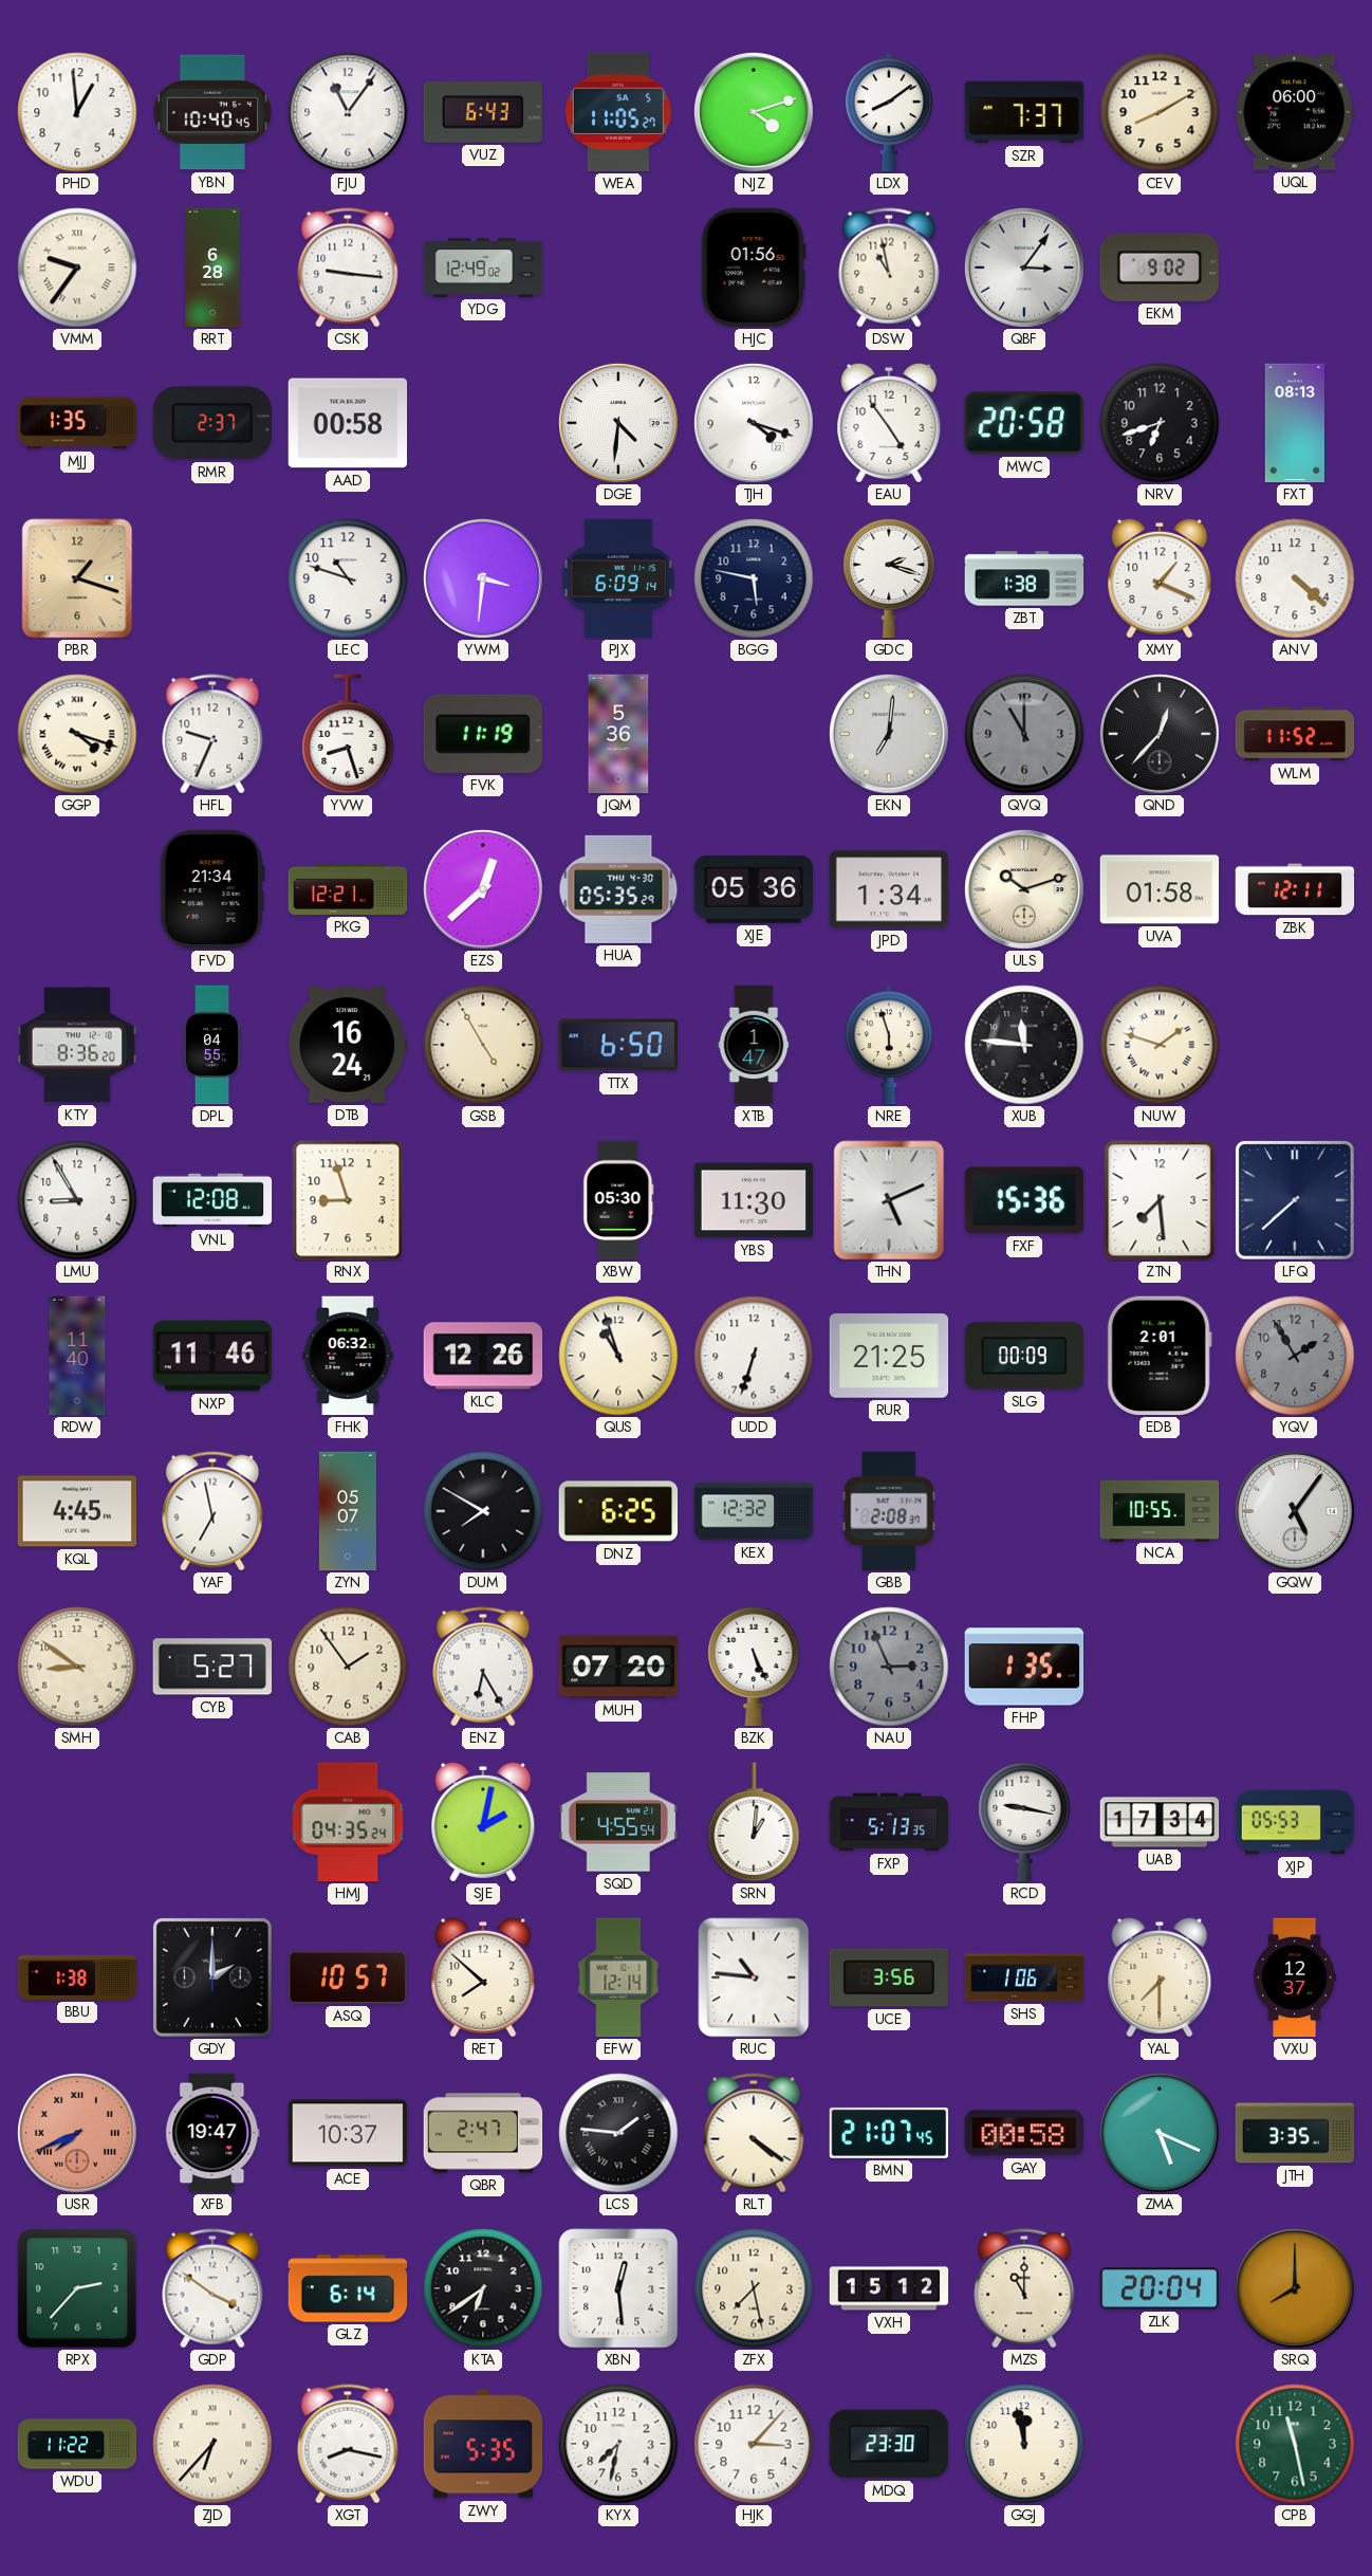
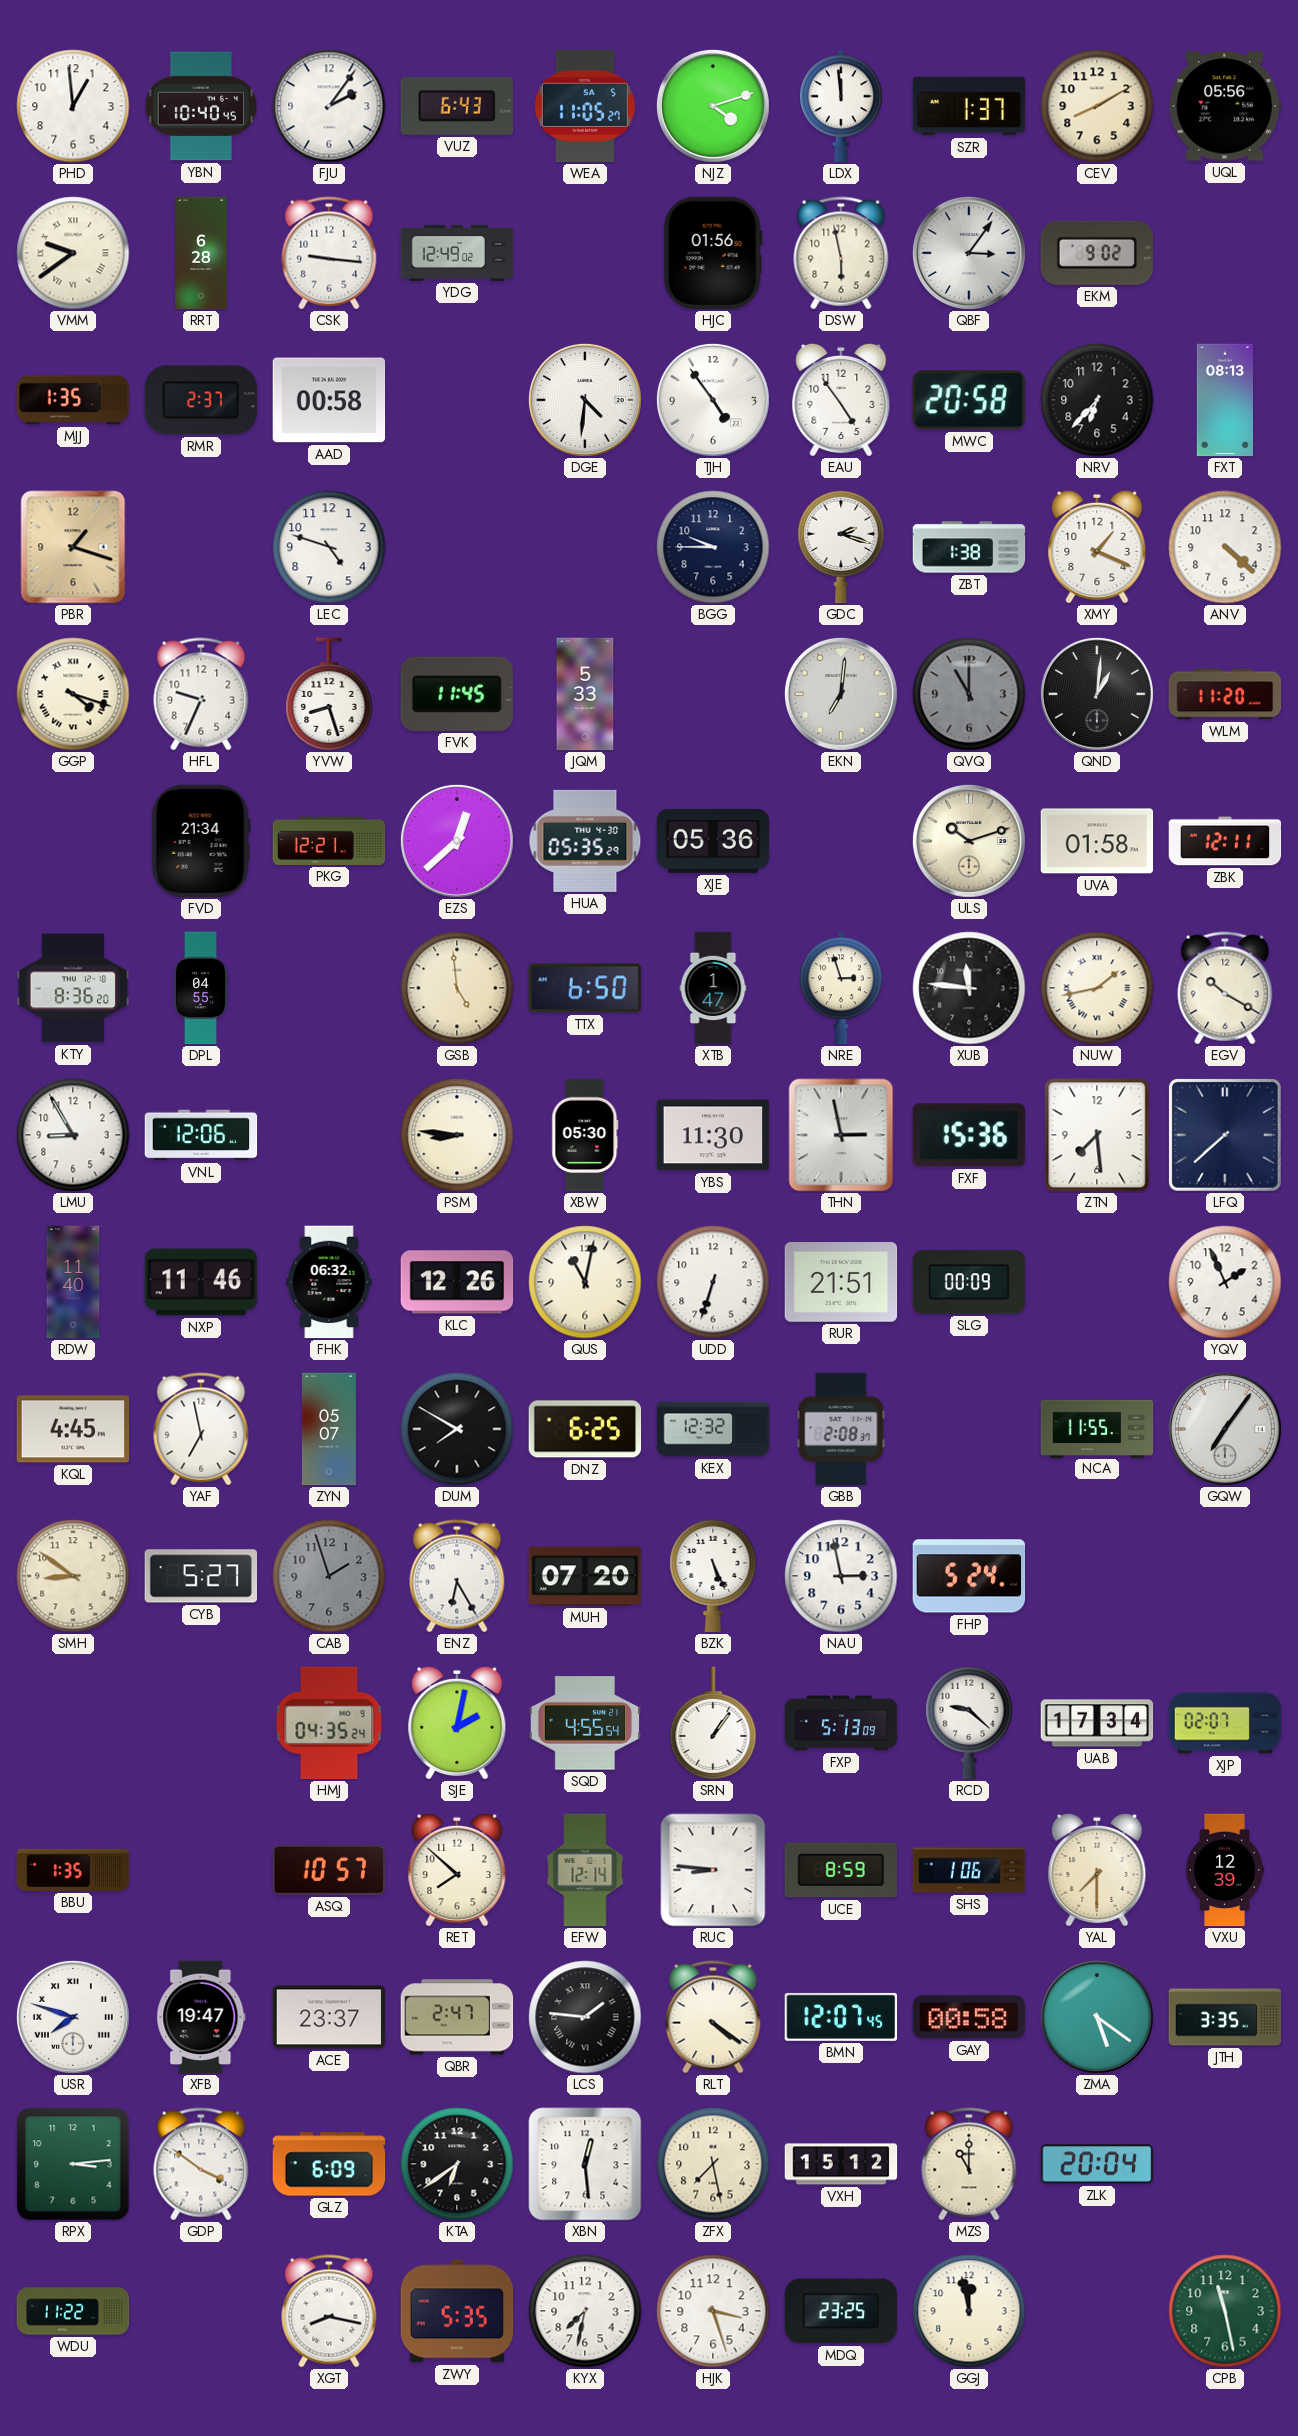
FJU: 11:06 -> 2:06
LDX: 8:09 -> 11:59
SZR: 7:37 -> 1:37
UQL: 06:00 -> 05:56
VMM: 9:36 -> 9:39
DSW: 10:58 -> 5:58
TJH: 4:18 -> 4:54
NRV: 6:42 -> 6:37
LEC: 10:48 -> 4:48
YWM: 3:31 -> none
PJX: 6:09 -> none
BGG: 5:47 -> 9:45
FVK: 11:19 -> 11:45
JQM: 5:36 -> 5:33
QND: 12:37 -> 1:01
WLM: 11:52 -> 11:20
JPD: 1:34 -> none
DTB: 16:24 -> none
GSB: 4:55 -> 4:59
NRE: 5:57 -> 2:57
NUW: 1:48 -> 1:43
EGV: none -> 10:20
VNL: 12:08 -> 12:06
RNX: 8:57 -> none
PSM: none -> 8:46
THN: 5:11 -> 2:58
QUS: 10:57 -> 11:02
RUR: 21:25 -> 21:51
EDB: 2:01 -> none
YQV: 1:55 -> 1:56
YQV dial: grey -> white
NCA: 10:55 -> 11:55
GQW: 5:06 -> 7:06
CAB: 1:54 -> 1:57
CAB dial: cream -> grey
NAU: 2:56 -> 2:58
NAU dial: grey -> white
FHP: 1:35 -> 5:24
SRN: 1:01 -> 1:06
FXP: 5:13:35 -> 5:13:09
RCD: 9:17 -> 9:22
XJP: 05:53 -> 02:07
BBU: 1:38 -> 1:35
GDY: 2:00 -> none
RUC: 10:46 -> 8:46
UCE: 3:56 -> 8:59
VXU: 12:37 -> 12:39
USR: 7:41 -> 7:48
USR dial: salmon -> white
ACE: 10:37 -> 23:37
BMN: 21:07 -> 12:07
ZMA: 5:19 -> 5:21
RPX: 2:37 -> 3:14
GLZ: 6:14 -> 6:09
SRQ: 8:00 -> none
ZJD: 6:37 -> none
HJK: 3:07 -> 3:27
MDQ: 23:30 -> 23:25
